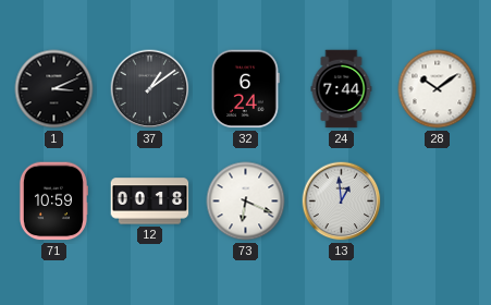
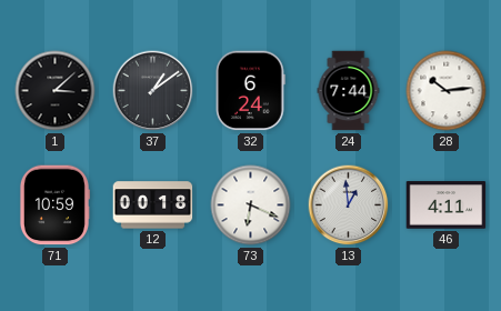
1: 3:11 -> 3:08
28: 10:09 -> 10:14
46: none -> 4:11
